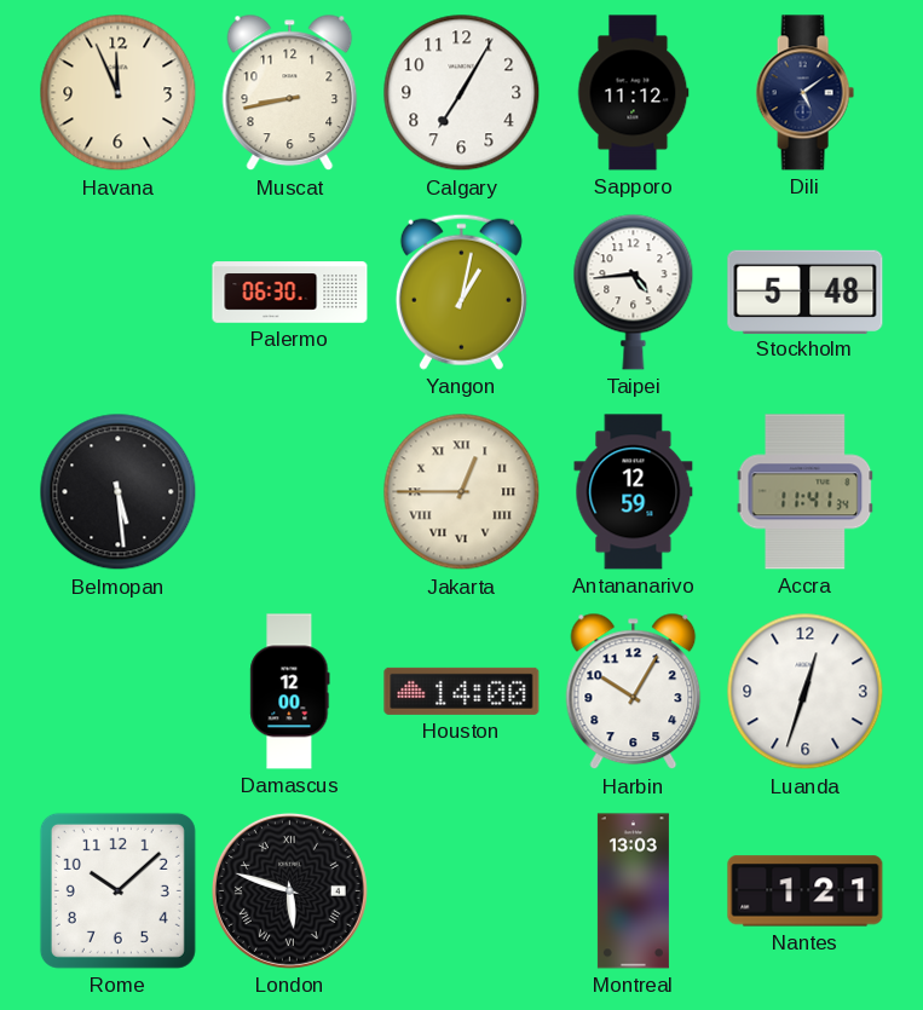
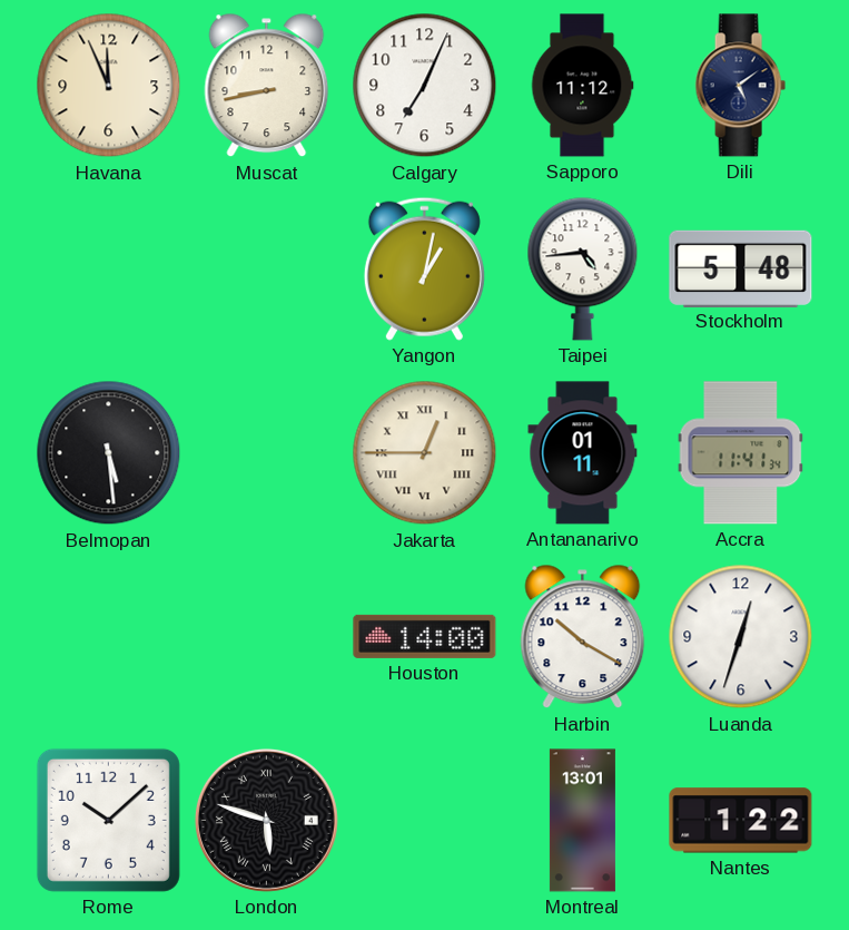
Calgary: 7:05 -> 7:04
Palermo: 06:30 -> none
Antananarivo: 12:59 -> 01:11
Damascus: 12:00 -> none
Harbin: 10:05 -> 10:20
Montreal: 13:03 -> 13:01
Nantes: 1:21 -> 1:22
